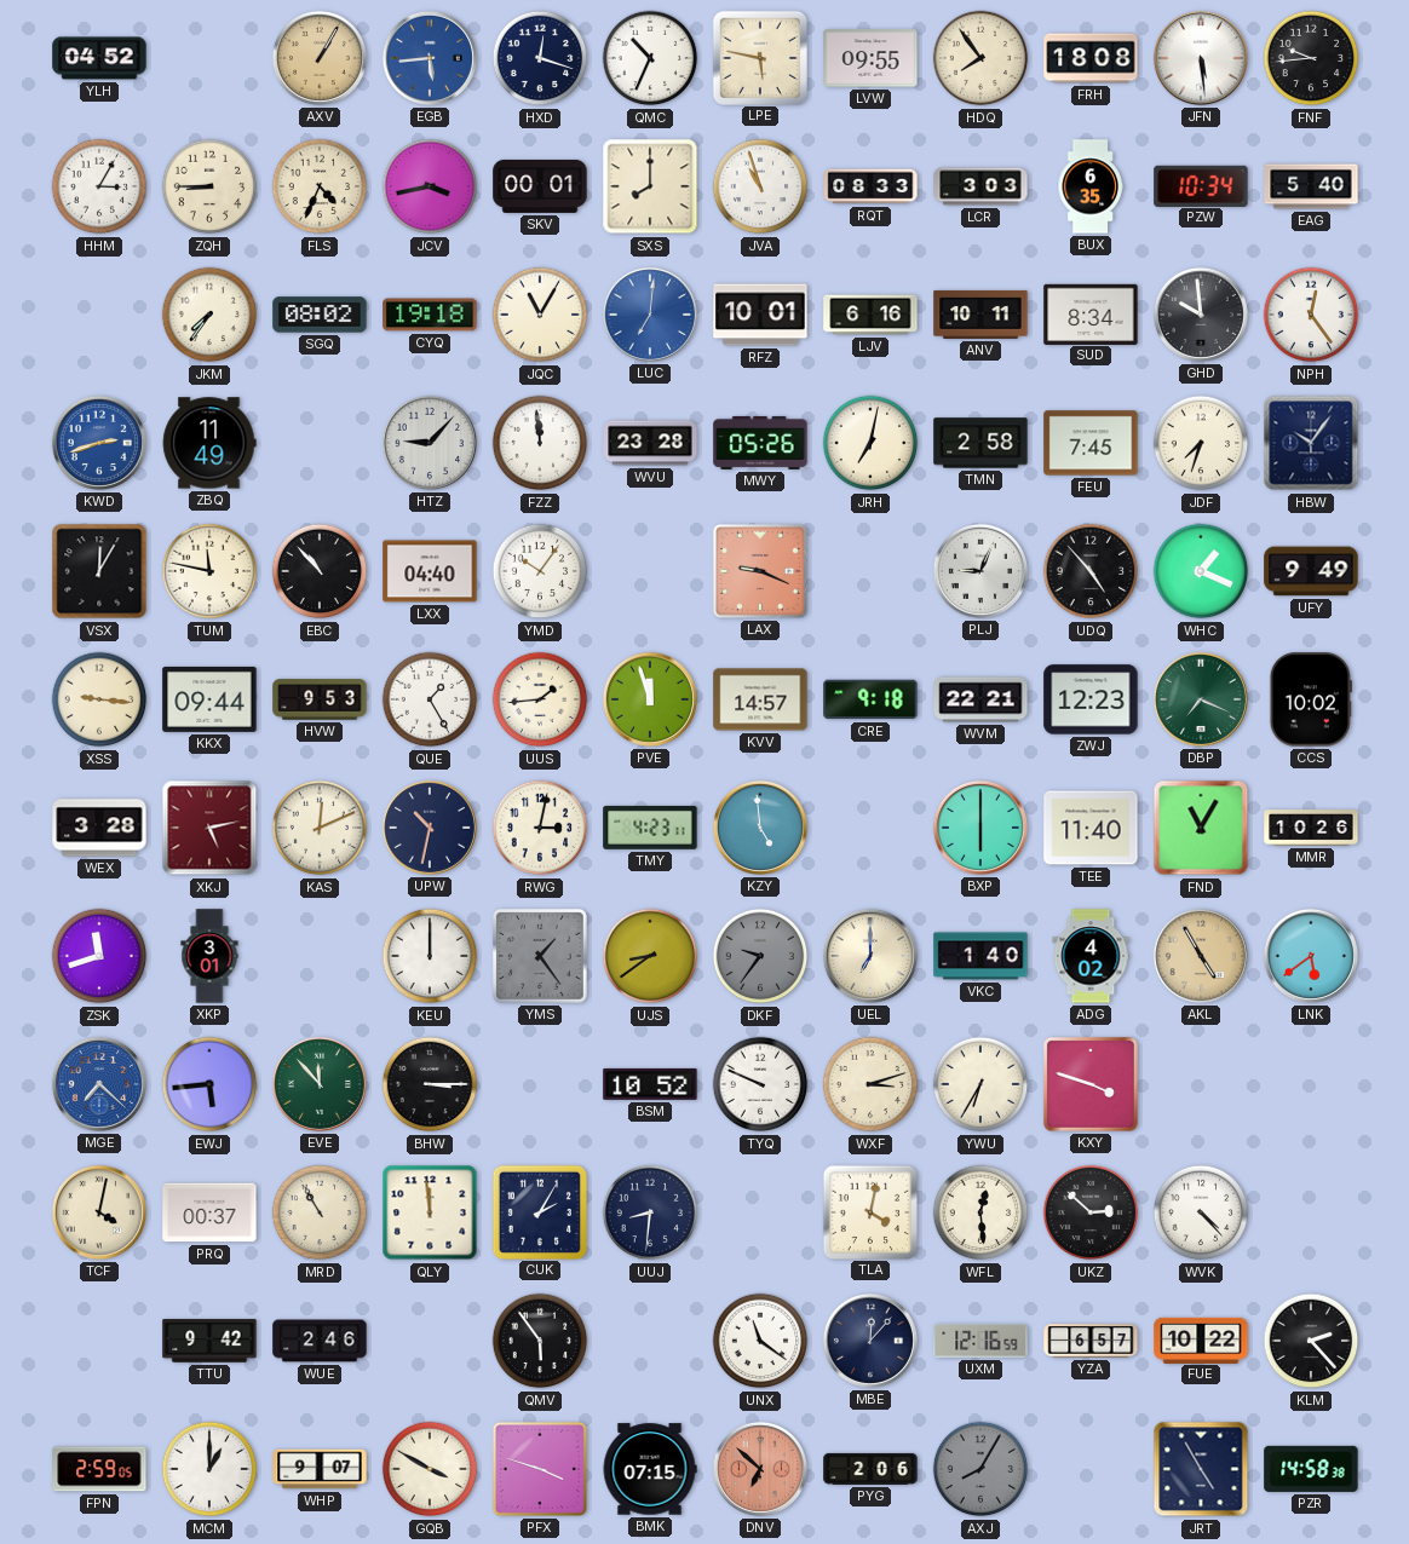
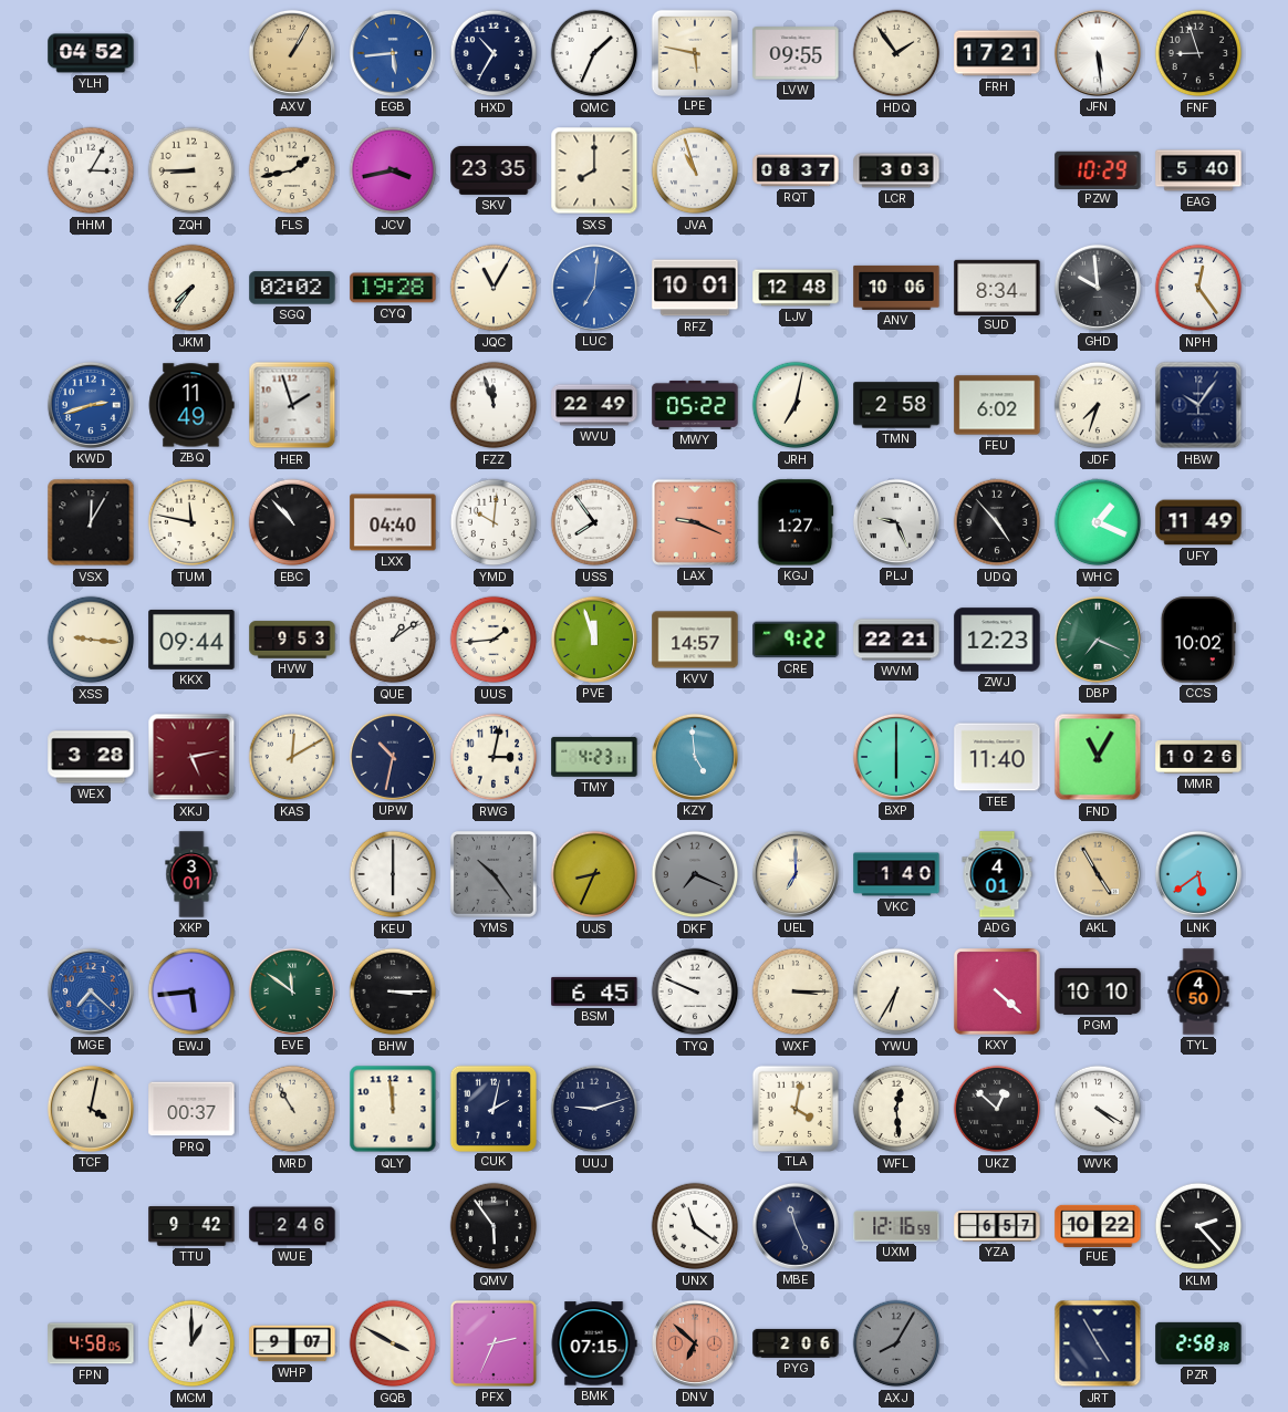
HXD: 12:18 -> 10:35
QMC: 10:34 -> 1:34
HDQ: 7:54 -> 1:54
FRH: 18:08 -> 17:21
FNF: 9:44 -> 8:57
FLS: 4:34 -> 1:43
SKV: 00:01 -> 23:35
RQT: 08:33 -> 08:37
BUX: 6:35 -> none
PZW: 10:34 -> 10:29
SGQ: 08:02 -> 02:02
CYQ: 19:18 -> 19:28
LJV: 6:16 -> 12:48
ANV: 10:11 -> 10:06
HER: none -> 1:57
HTZ: 9:07 -> none
FZZ: 11:59 -> 11:57
WVU: 23:28 -> 22:49
MWY: 05:26 -> 05:22
FEU: 7:45 -> 6:02
YMD: 10:06 -> 10:01
USS: none -> 7:54
KGJ: none -> 1:27
PLJ: 9:04 -> 9:26
UFY: 9:49 -> 11:49
QUE: 1:25 -> 1:09
CRE: 9:18 -> 9:22
KAS: 12:11 -> 12:10
ZSK: 11:42 -> none
KEU: 12:00 -> 6:00
YMS: 1:24 -> 10:24
UJS: 8:39 -> 8:34
DKF: 9:36 -> 7:19
ADG: 4:02 -> 4:01
EVE: 11:53 -> 11:51
BSM: 10:52 -> 6:45
WXF: 3:12 -> 3:15
KXY: 3:48 -> 4:22
PGM: none -> 10:10
TYL: none -> 4:50
CUK: 2:05 -> 2:02
UUJ: 8:31 -> 9:12
UKZ: 2:52 -> 12:52
WVK: 4:23 -> 4:20
MBE: 12:07 -> 11:26
FPN: 2:59 -> 4:58
PFX: 3:48 -> 2:34
PZR: 14:58 -> 2:58
